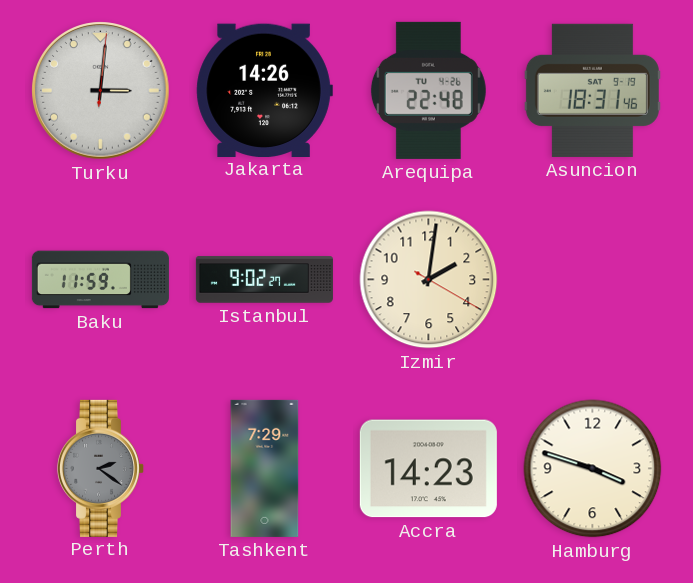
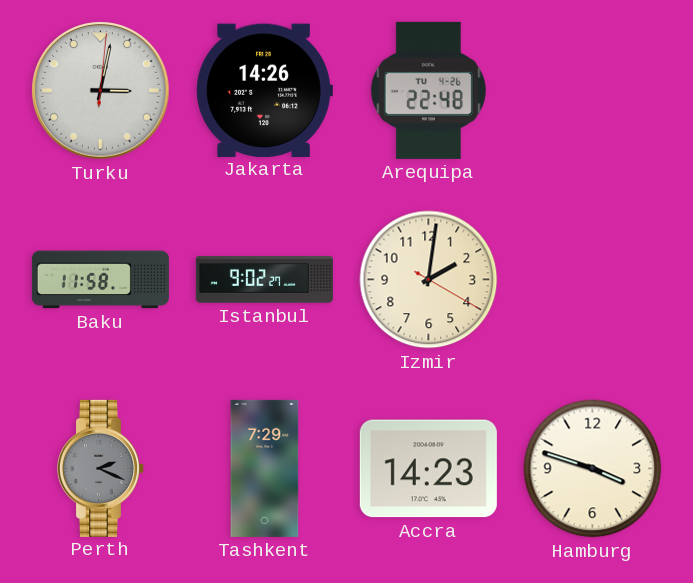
Turku: 3:01 -> 3:02
Asuncion: 18:31 -> none
Baku: 11:59 -> 11:58
Perth: 2:21 -> 2:19
